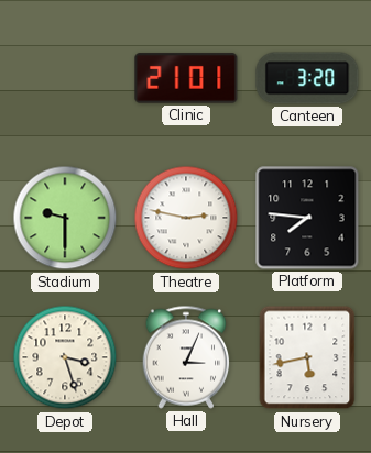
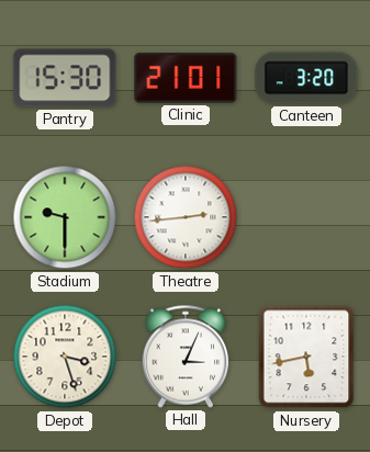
Pantry: none -> 15:30
Theatre: 2:47 -> 2:44
Platform: 7:46 -> none
